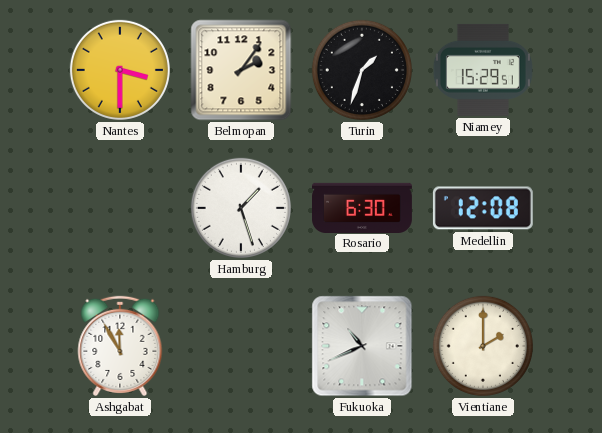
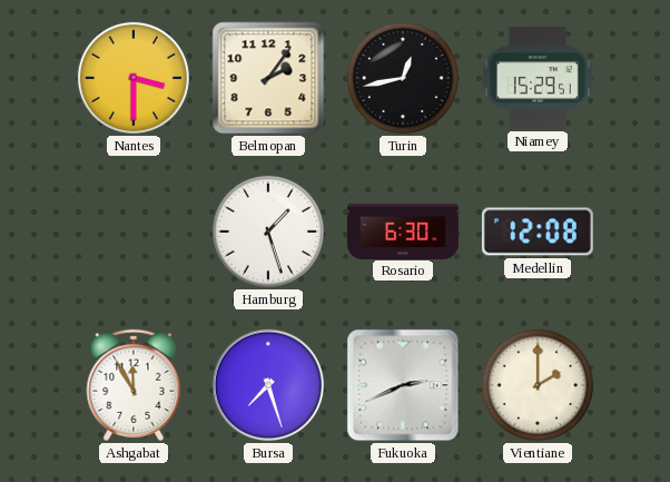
Turin: 1:33 -> 12:43
Bursa: none -> 7:27
Fukuoka: 10:41 -> 2:41
